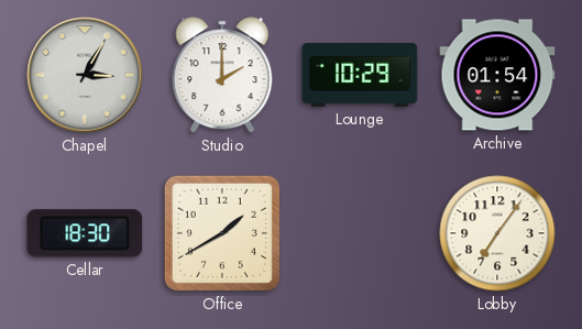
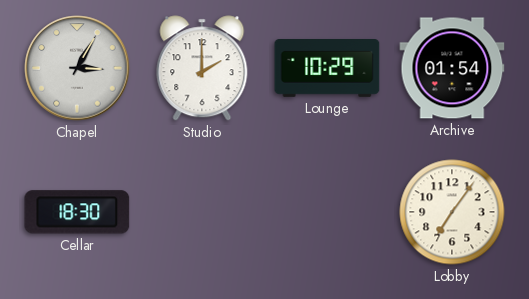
Office: 1:40 -> none
